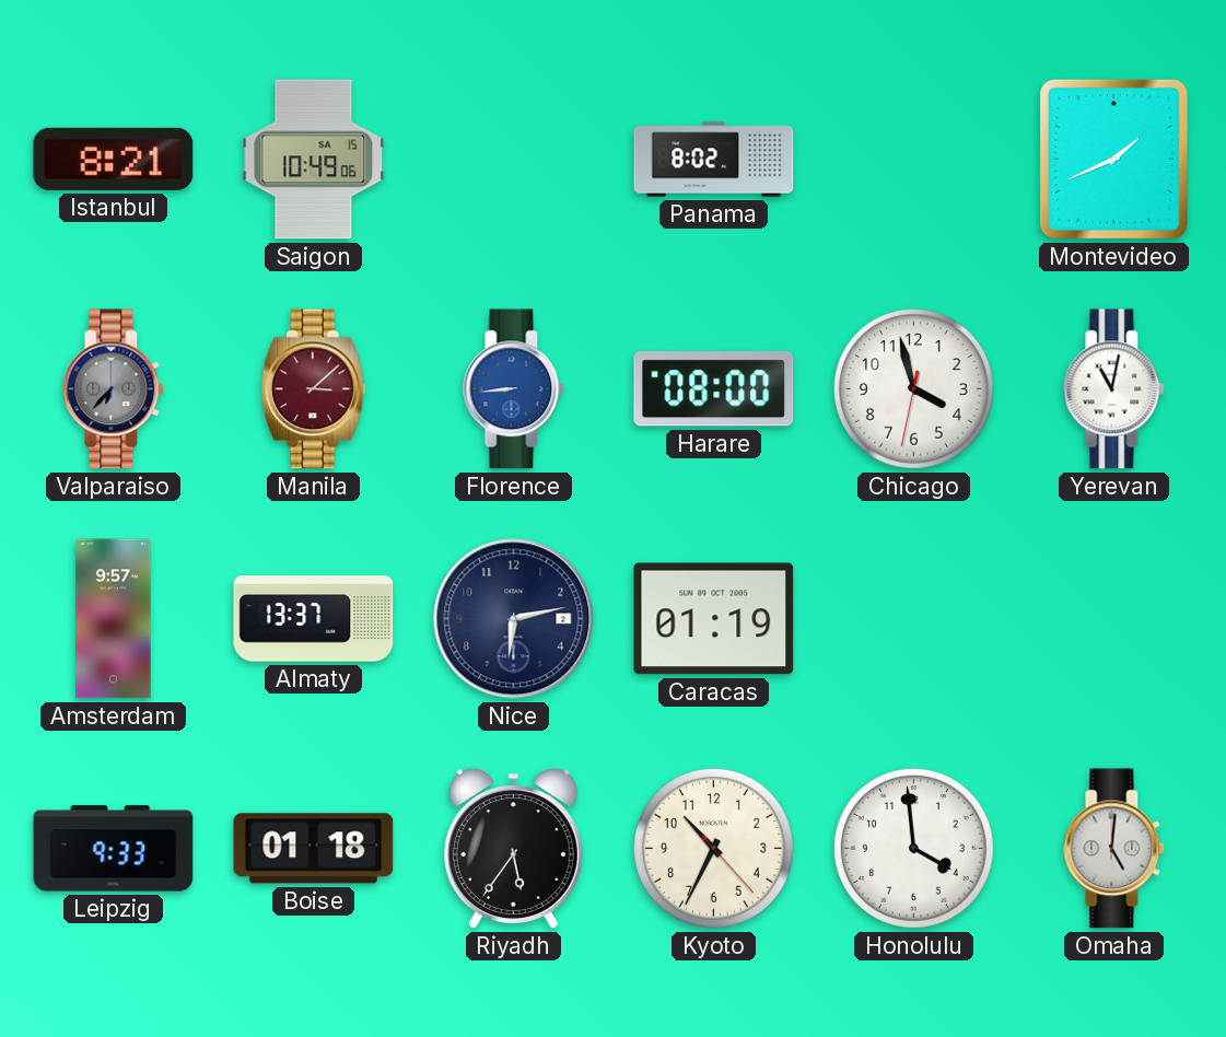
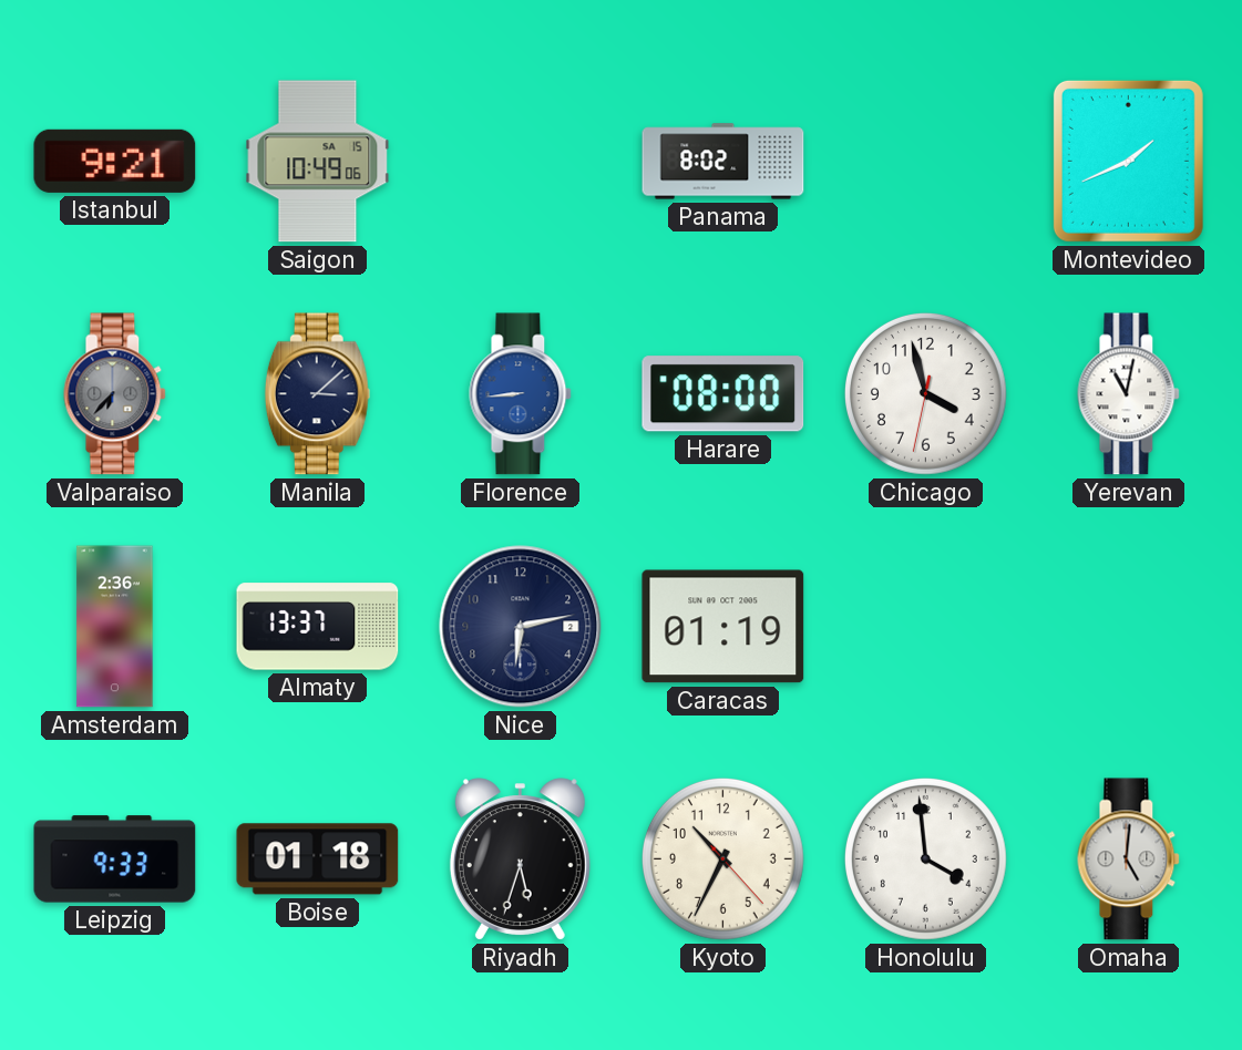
Istanbul: 8:21 -> 9:21
Manila dial: burgundy -> navy
Amsterdam: 9:57 -> 2:36
Riyadh: 5:36 -> 5:33
